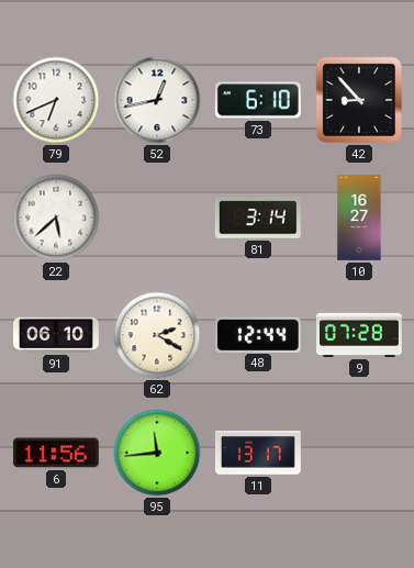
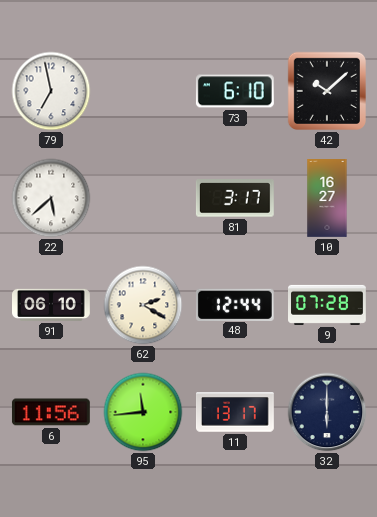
79: 6:41 -> 6:58
52: 12:43 -> none
42: 8:53 -> 10:08
81: 3:14 -> 3:17
32: none -> 6:00
